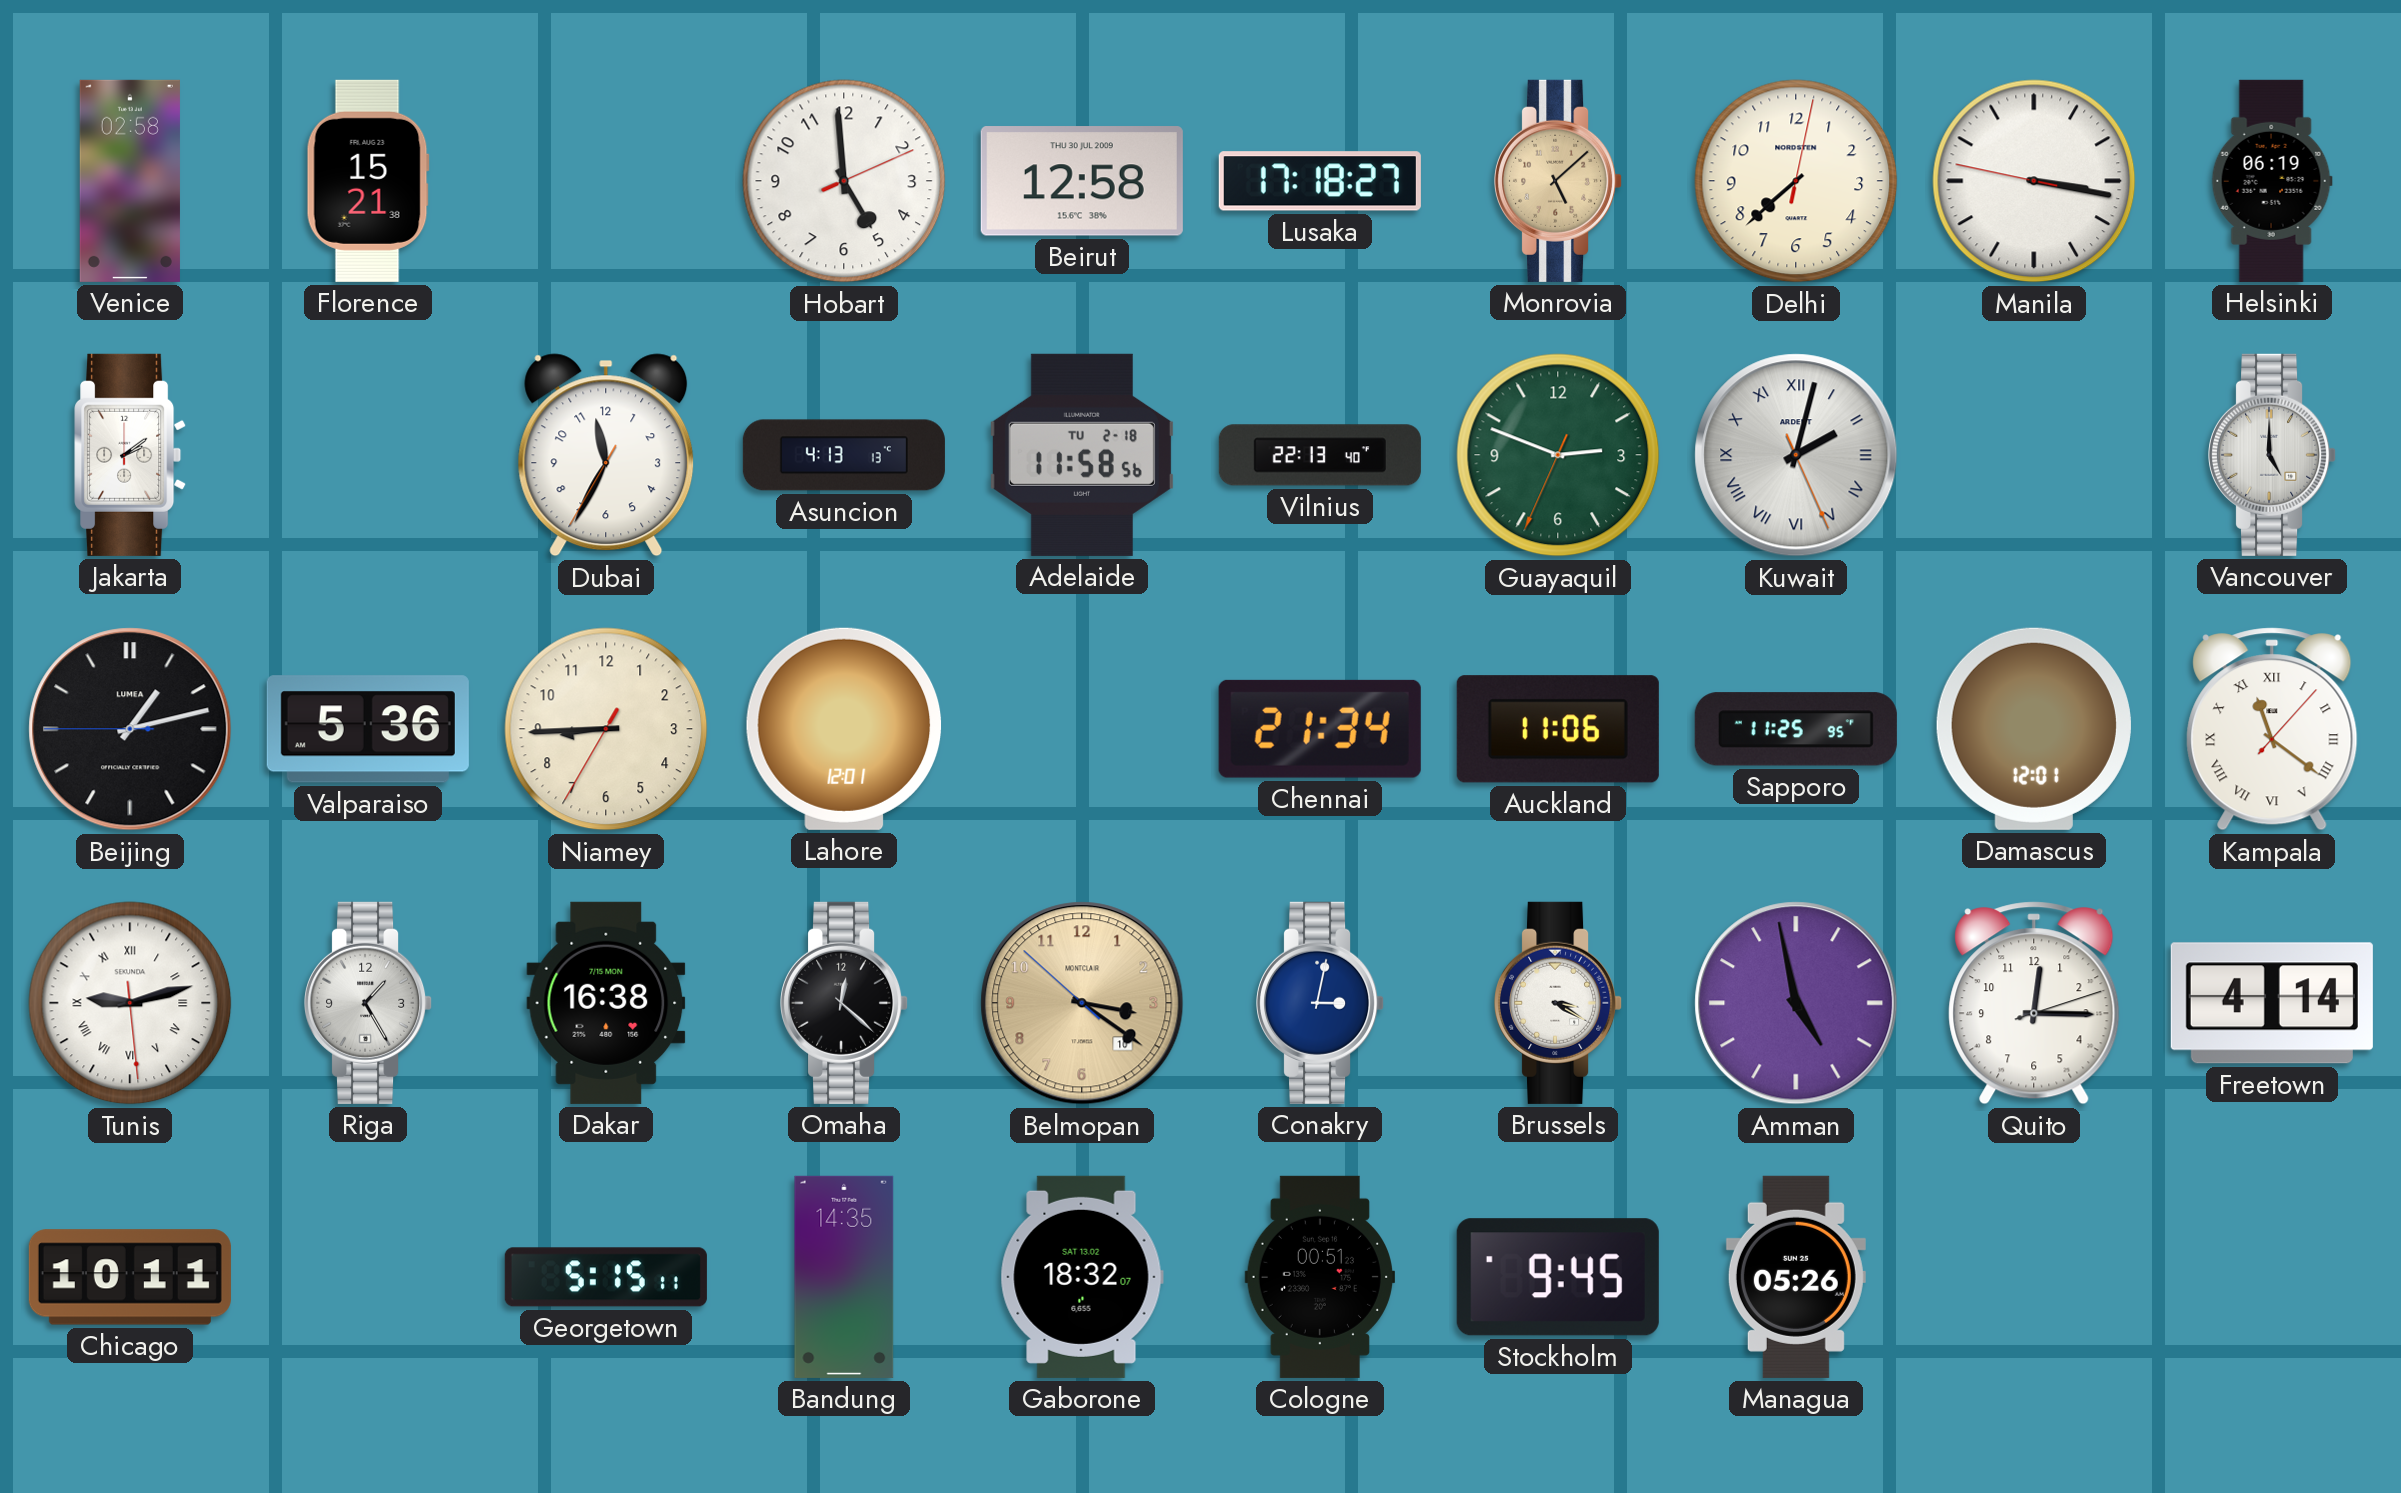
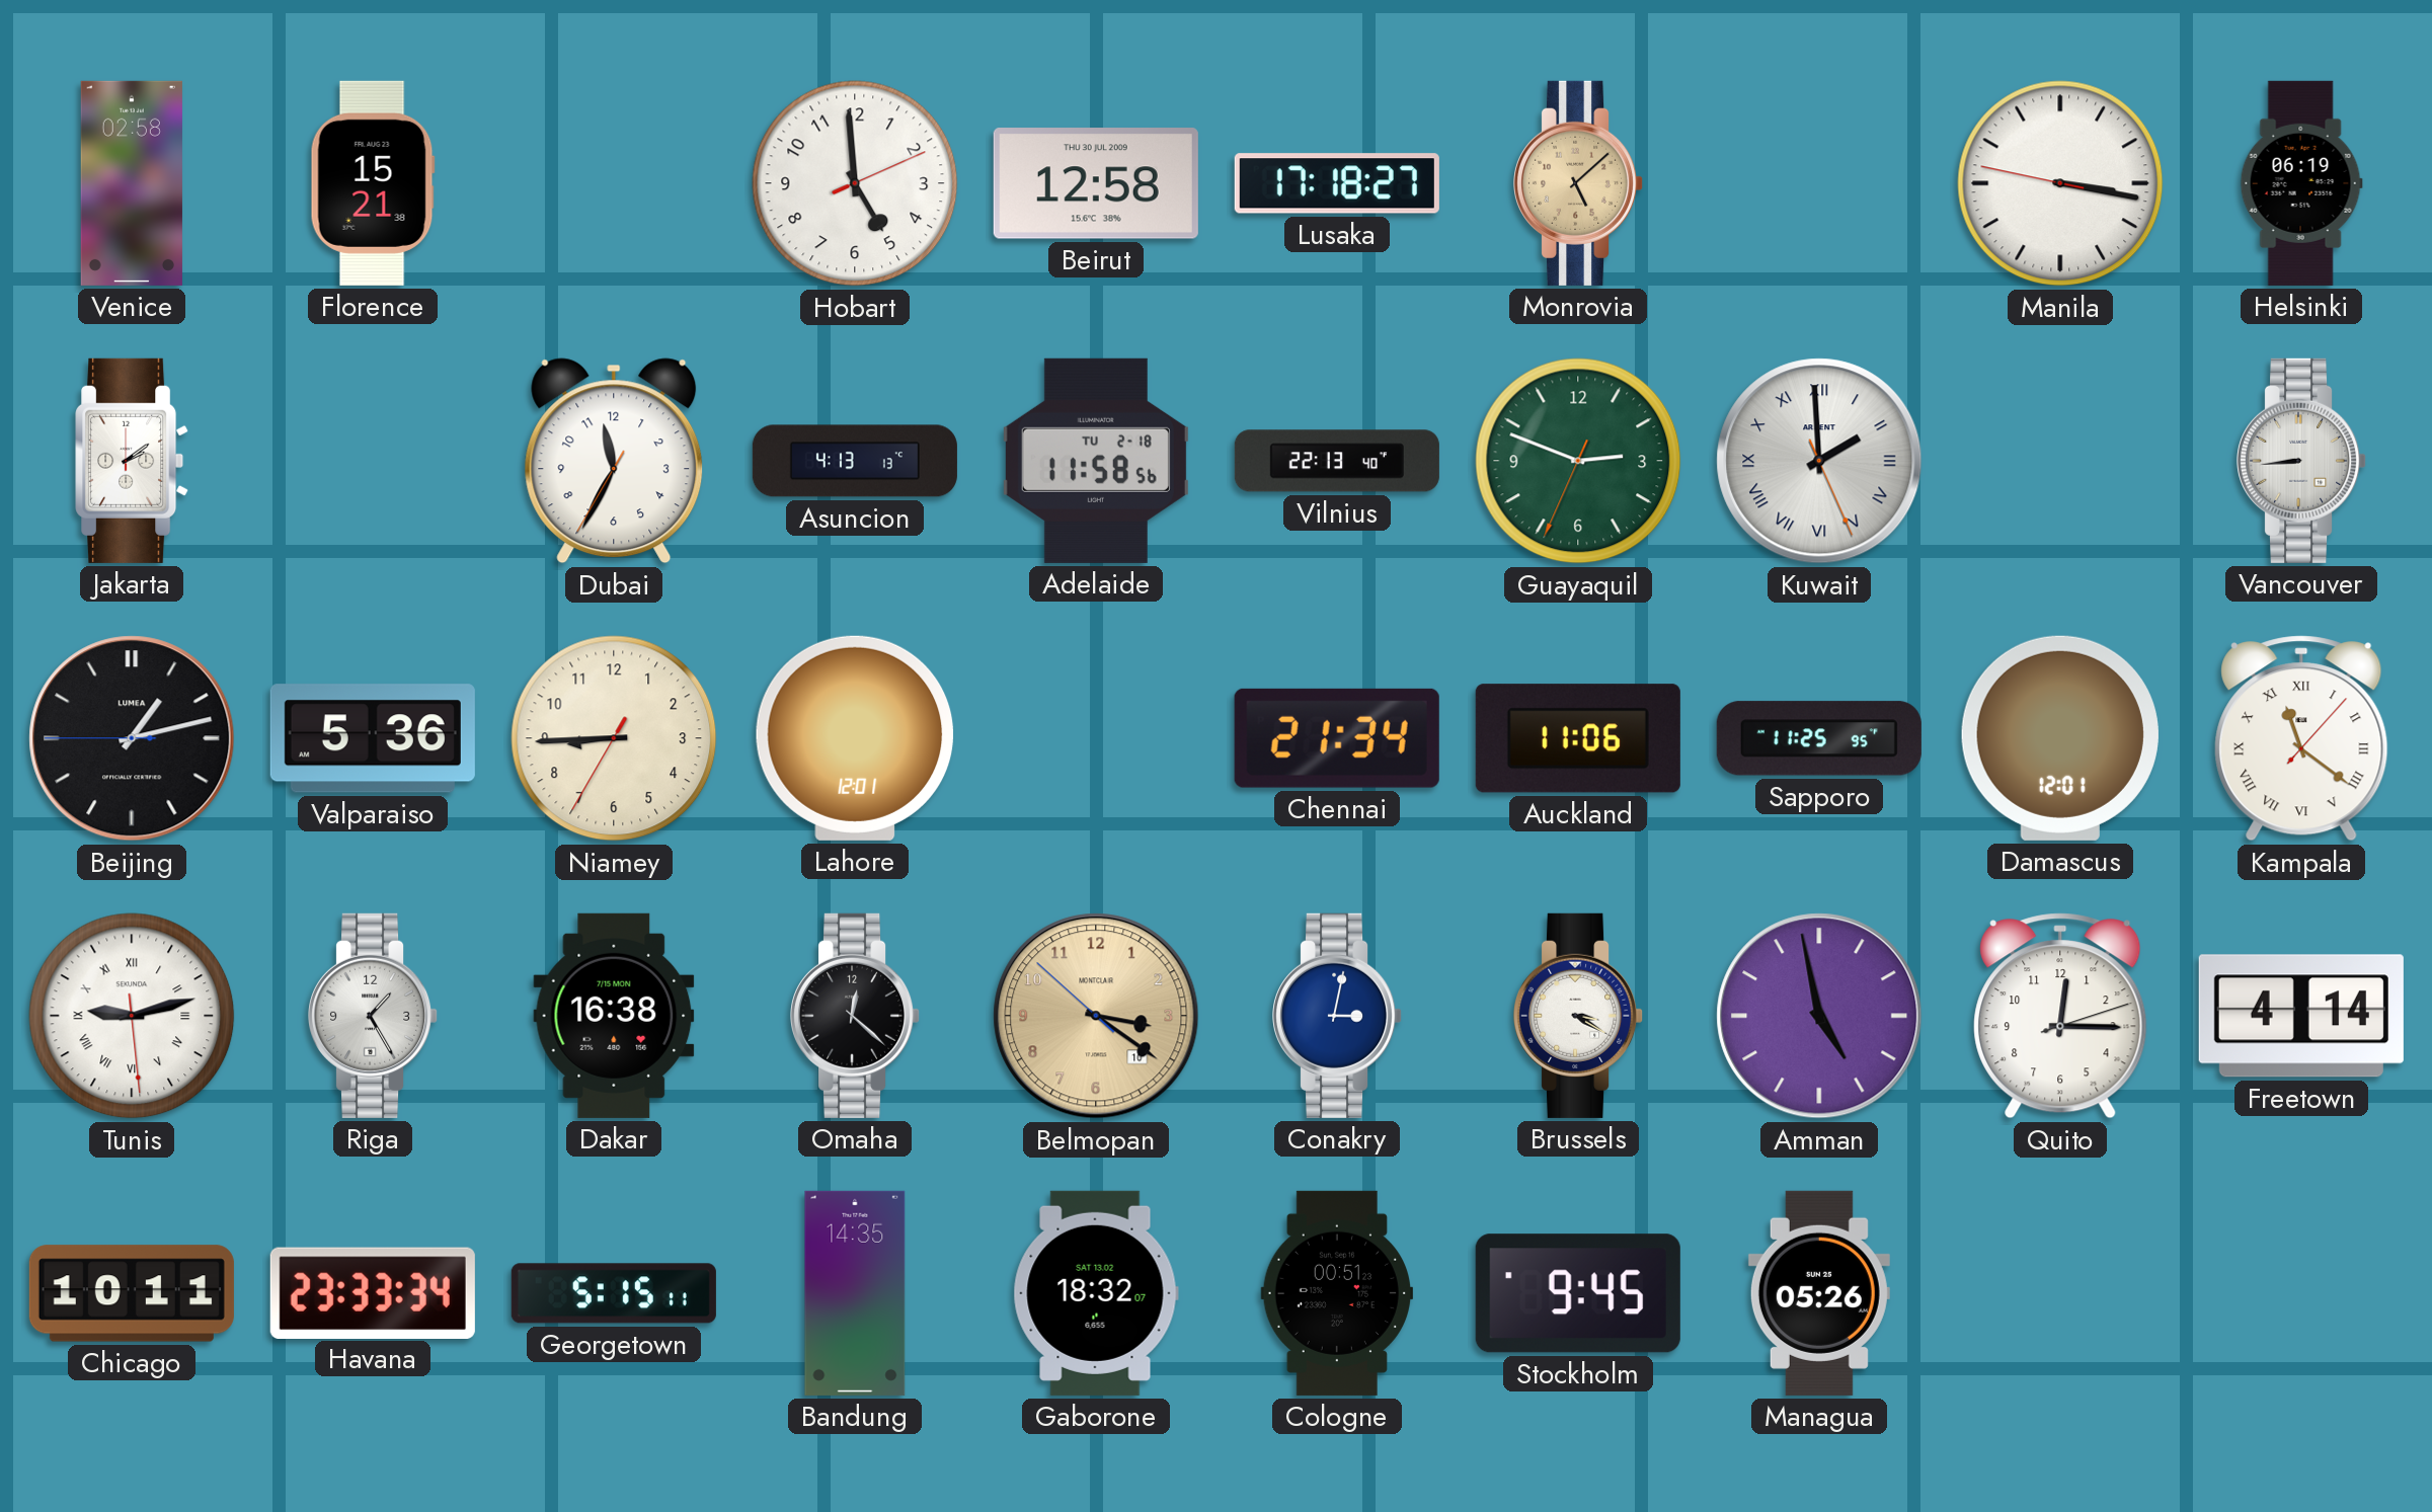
Delhi: 7:38 -> none
Kuwait: 2:02 -> 1:59
Vancouver: 5:00 -> 8:44
Havana: none -> 23:33
